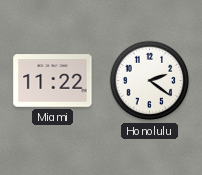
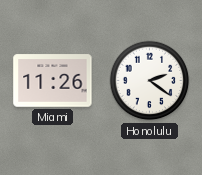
Miami: 11:22 -> 11:26
